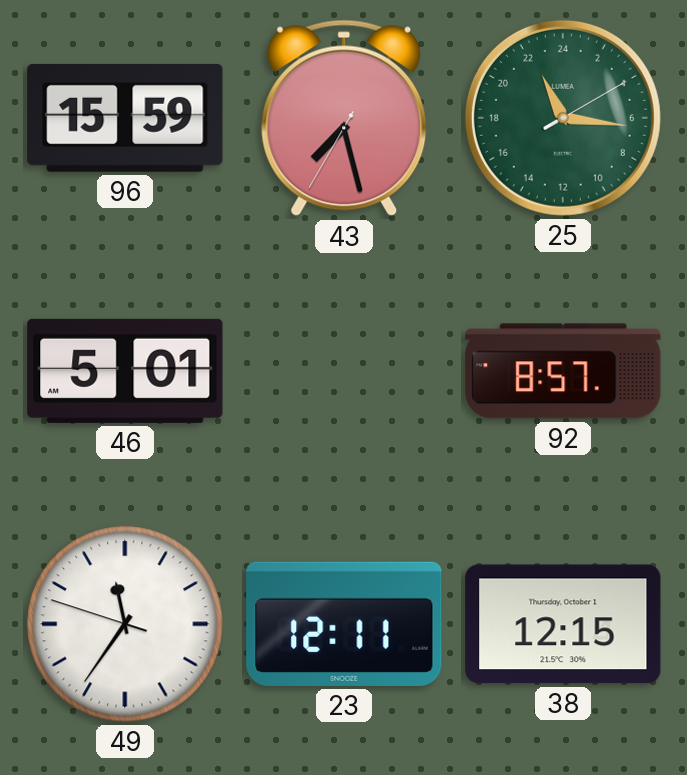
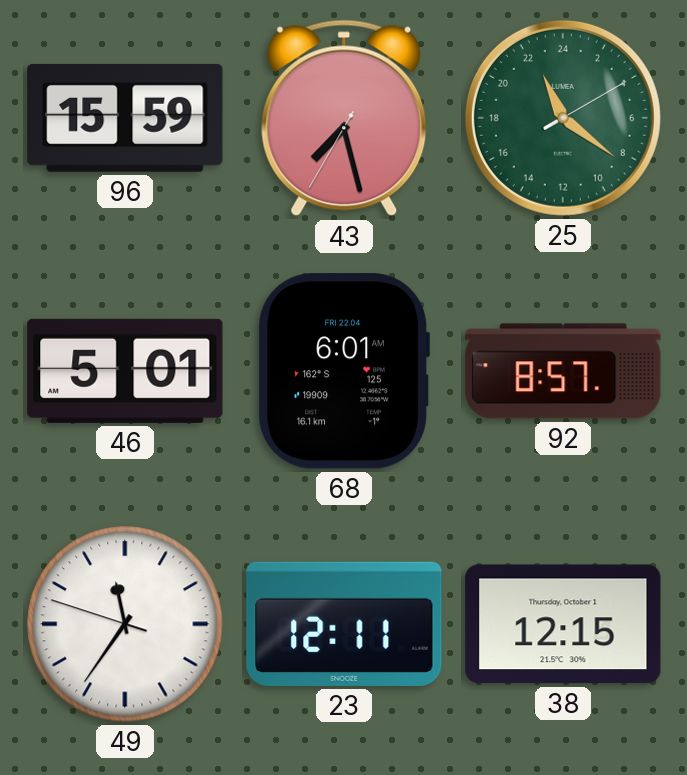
25: 22:16 -> 22:21
68: none -> 6:01
